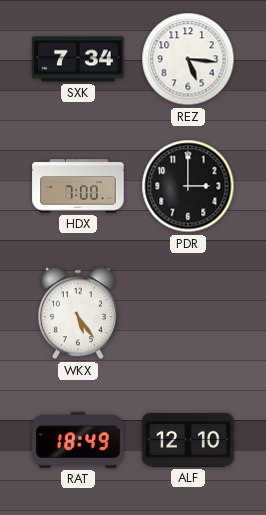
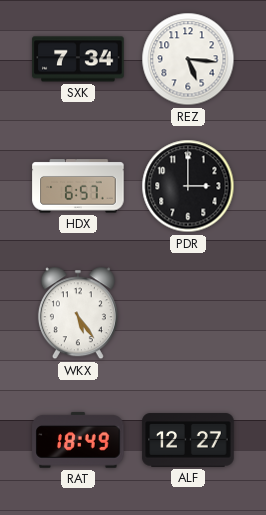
HDX: 7:00 -> 6:57
ALF: 12:10 -> 12:27
